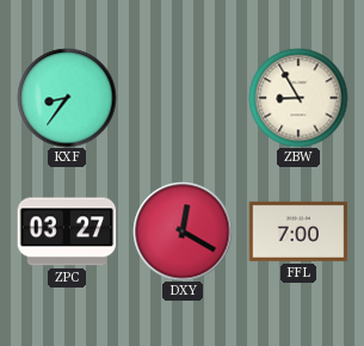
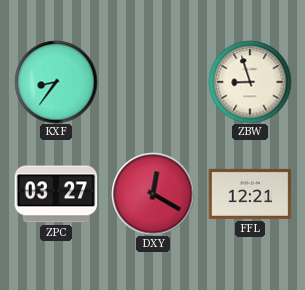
ZBW: 8:55 -> 8:57
FFL: 7:00 -> 12:21
